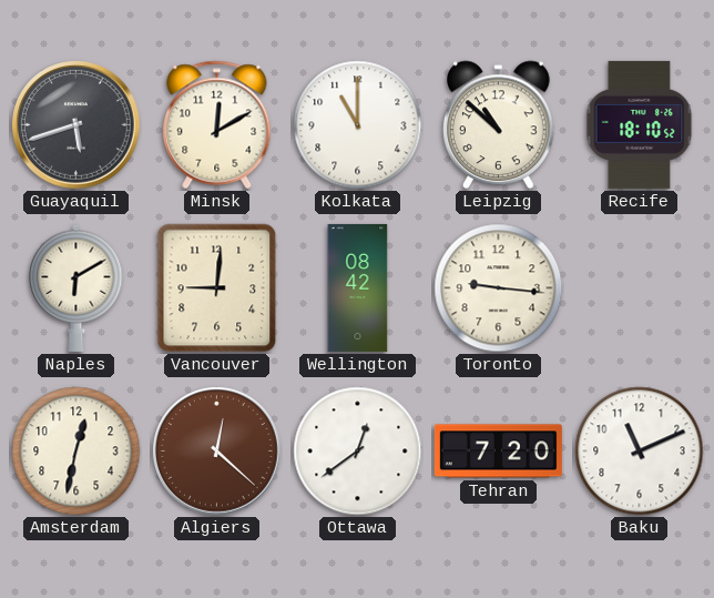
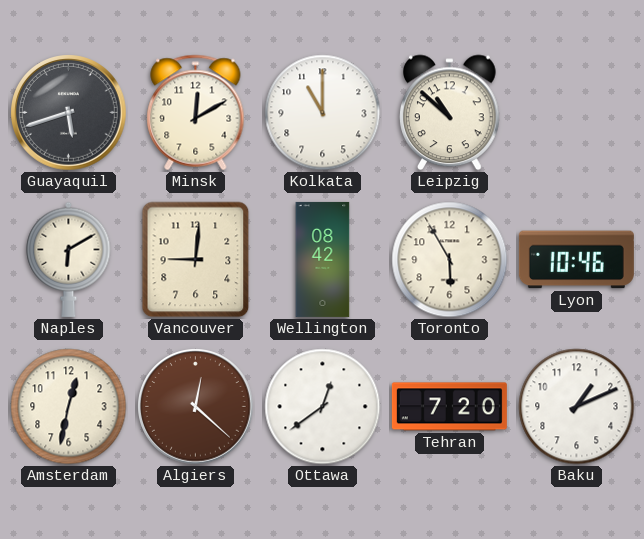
Recife: 18:10 -> none
Toronto: 9:16 -> 5:55
Lyon: none -> 10:46
Baku: 11:11 -> 1:11
